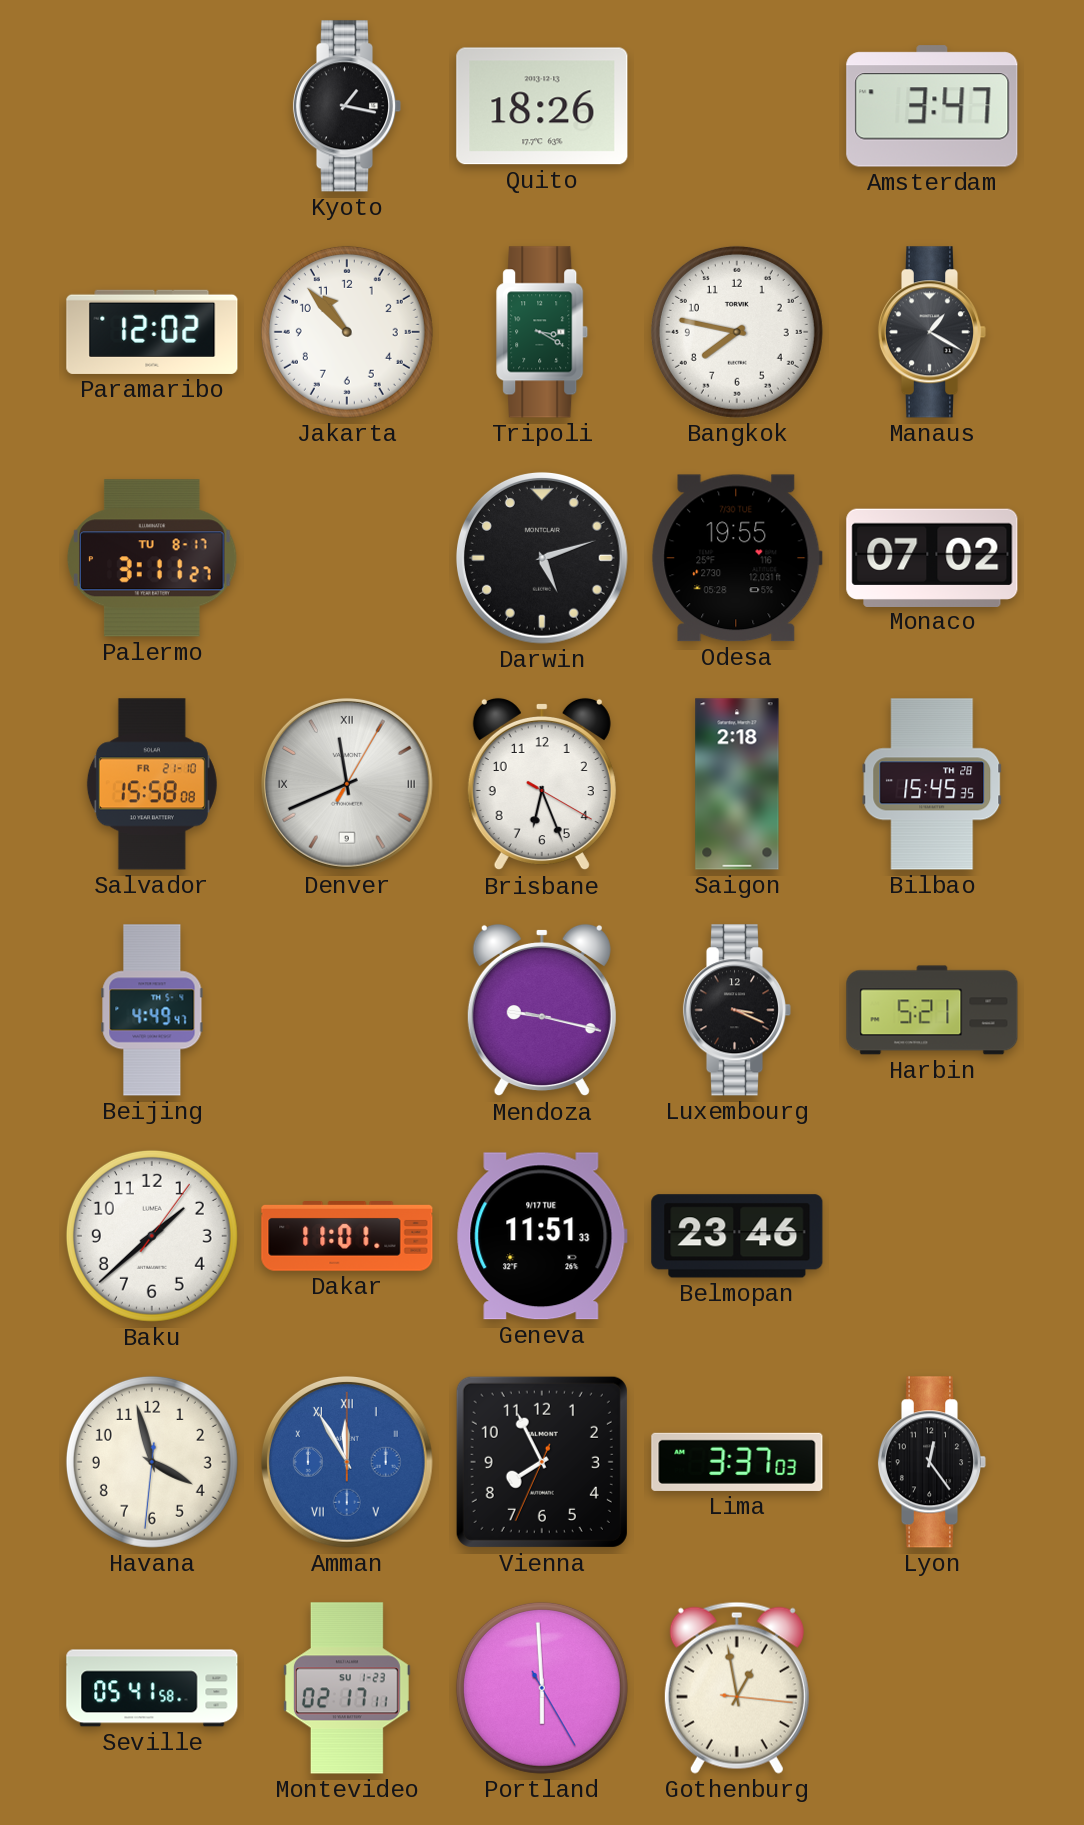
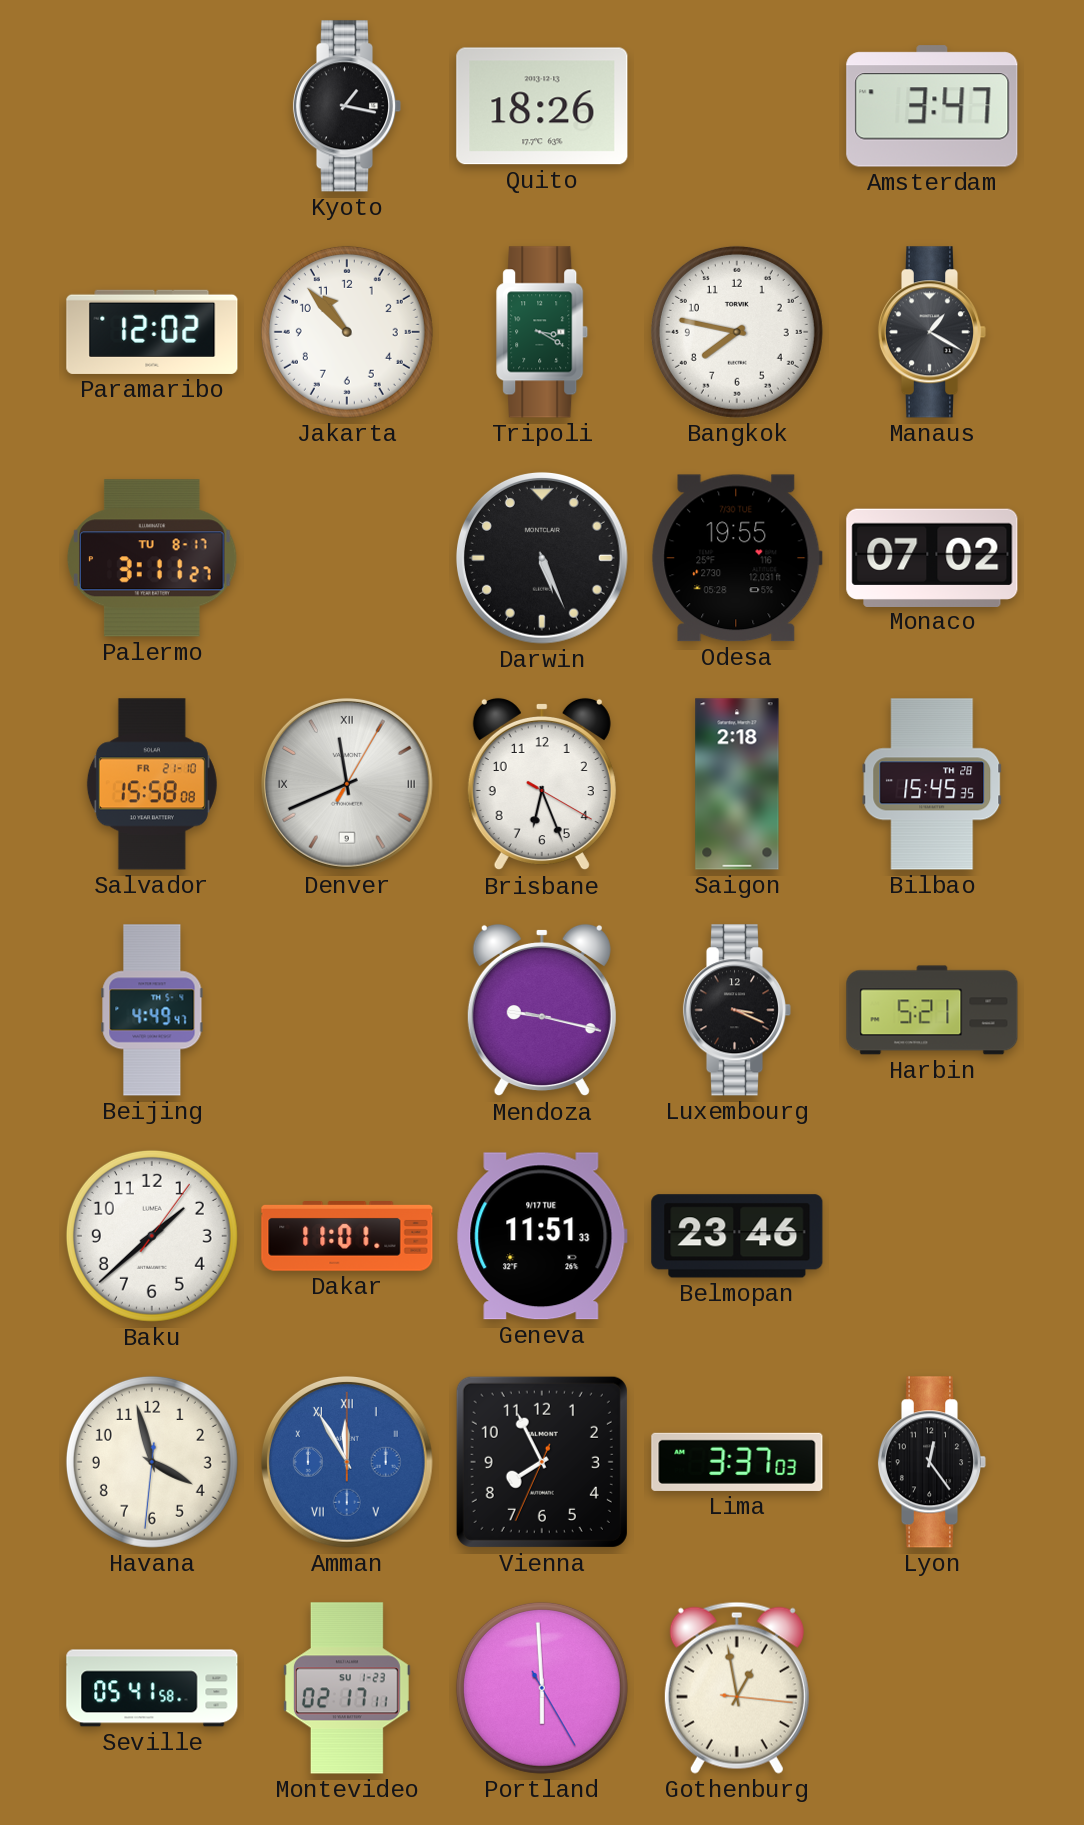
Darwin: 5:12 -> 5:26
